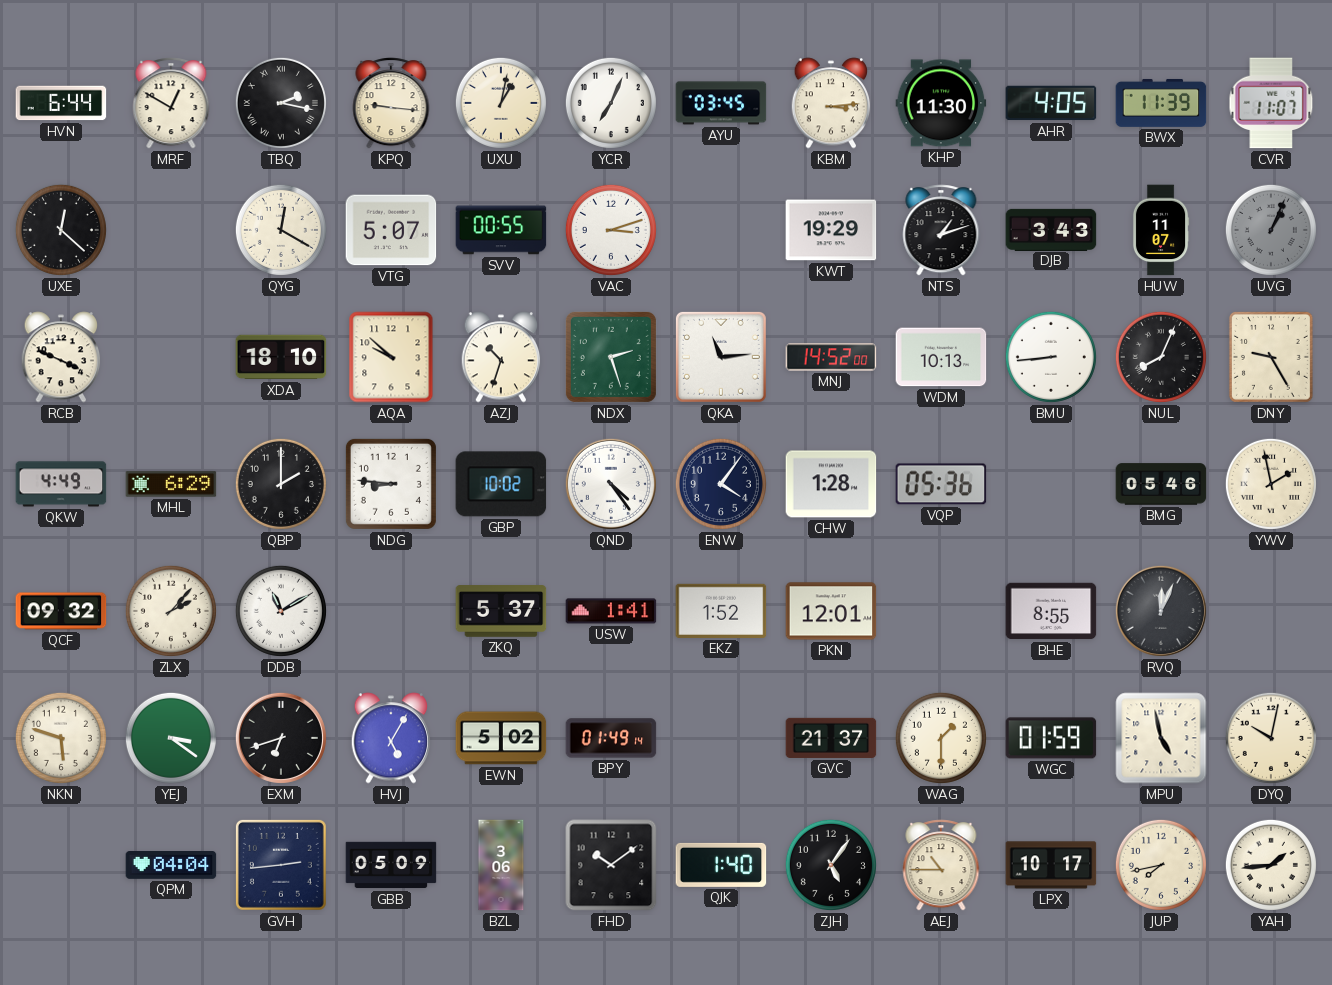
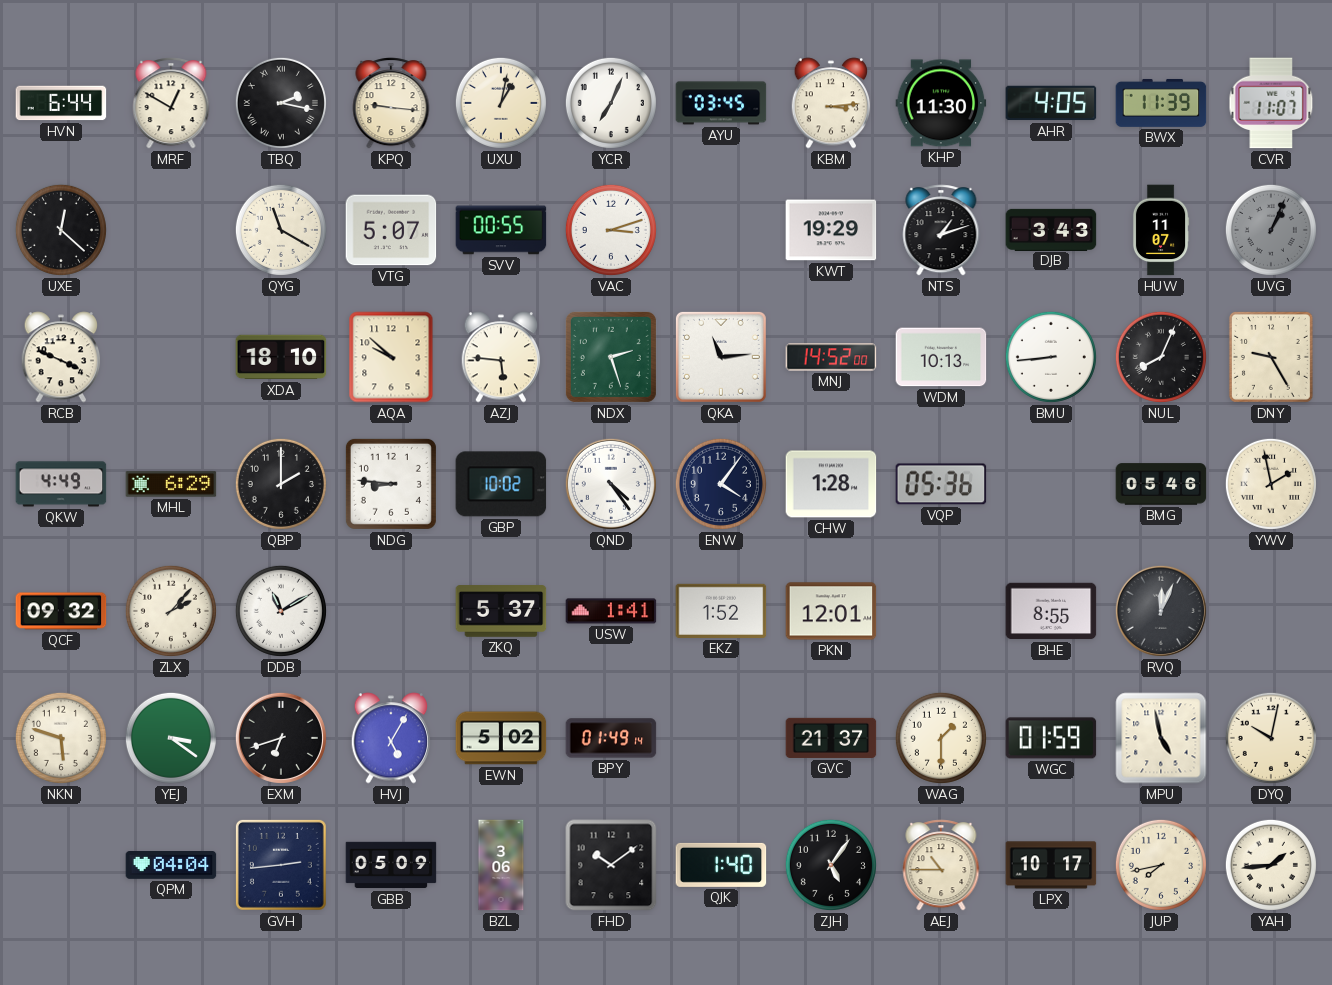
QYG: 12:20 -> 11:20
AZJ: 10:33 -> 5:46
